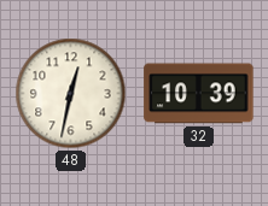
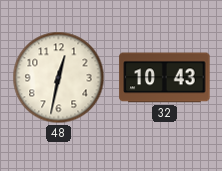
32: 10:39 -> 10:43
